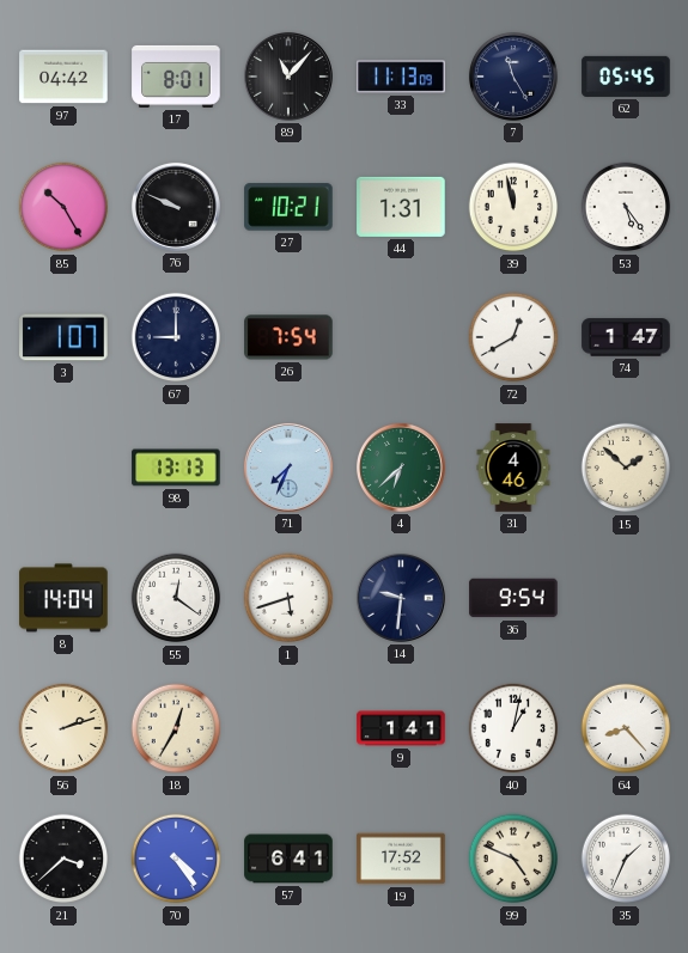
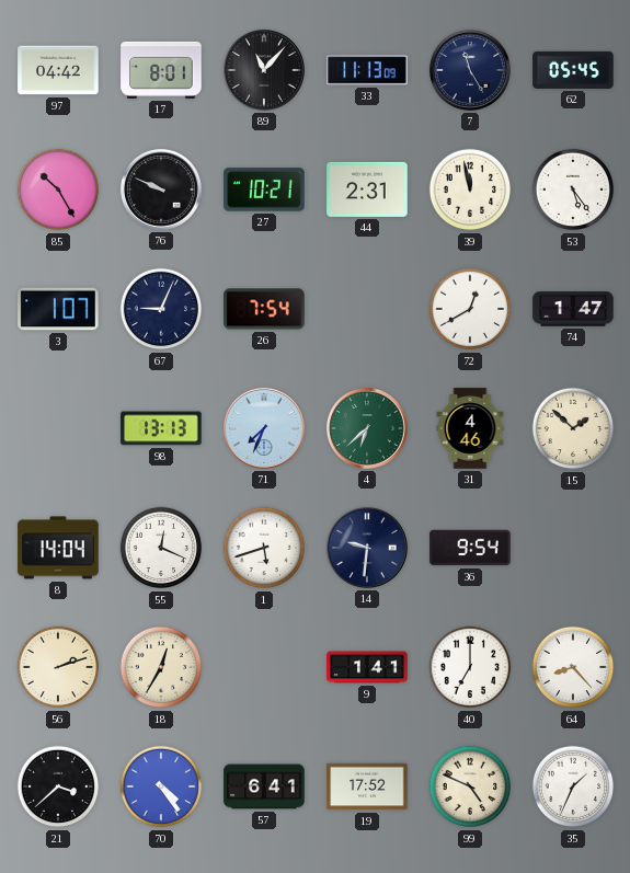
44: 1:31 -> 2:31
67: 9:00 -> 9:04
55: 12:21 -> 12:19
40: 1:02 -> 7:00
